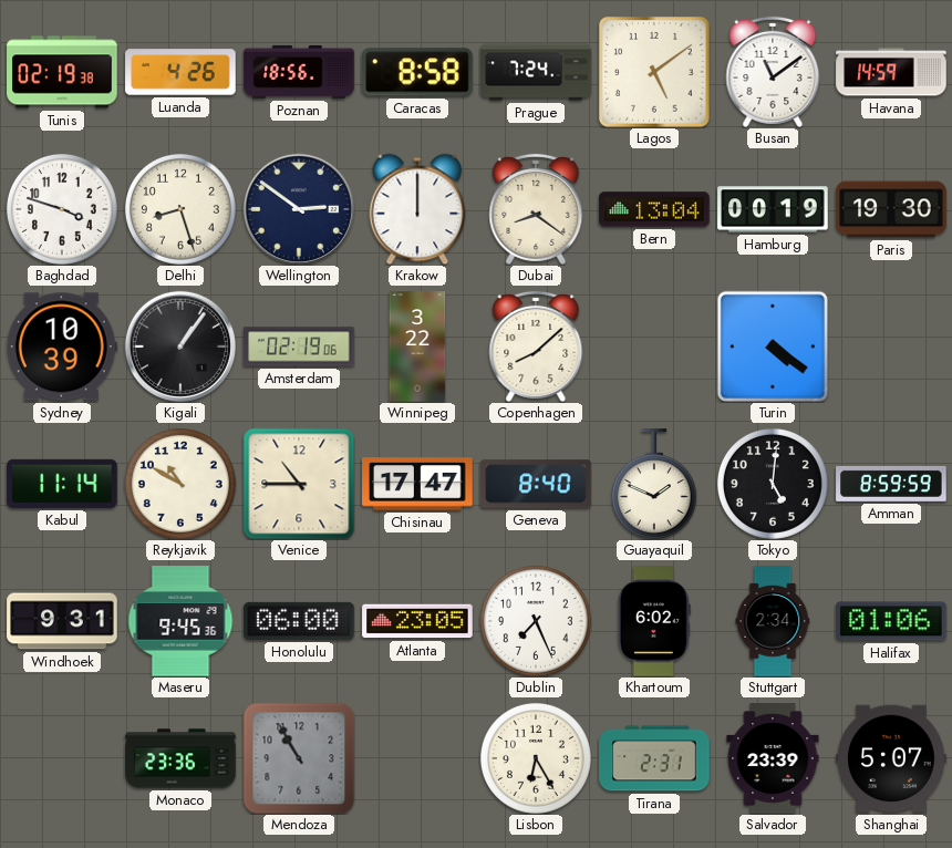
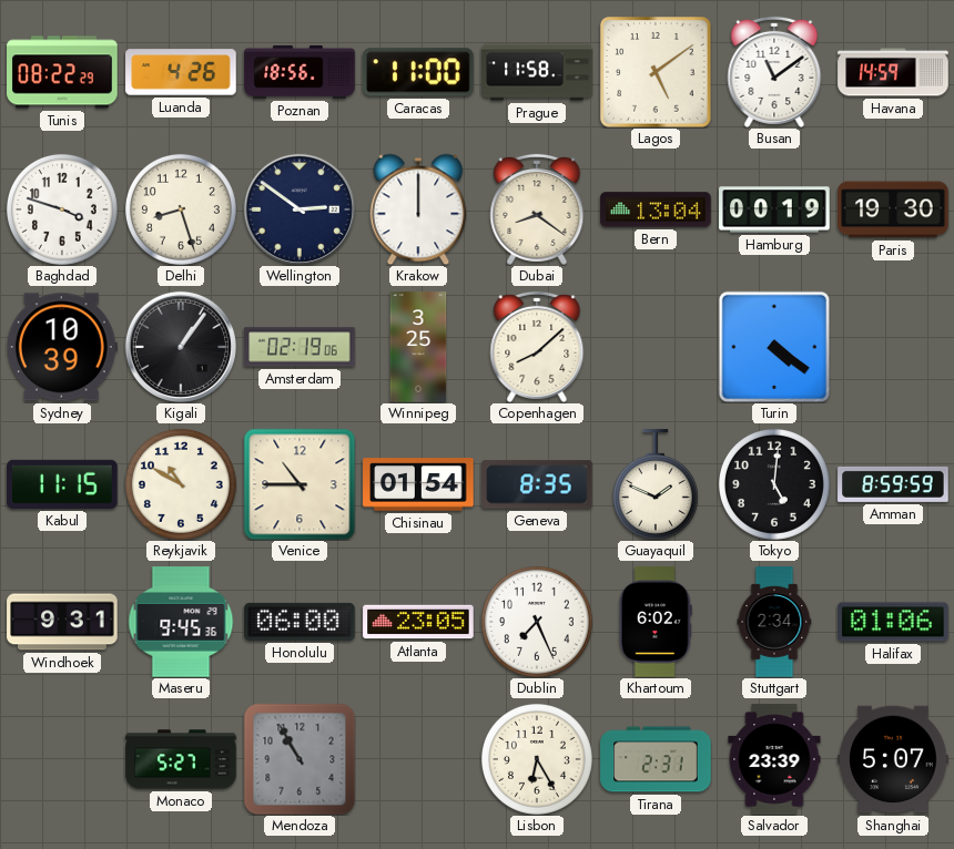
Tunis: 02:19 -> 08:22
Caracas: 8:58 -> 11:00
Prague: 7:24 -> 11:58
Winnipeg: 3:22 -> 3:25
Kabul: 11:14 -> 11:15
Chisinau: 17:47 -> 01:54
Geneva: 8:40 -> 8:35
Monaco: 23:36 -> 5:27
